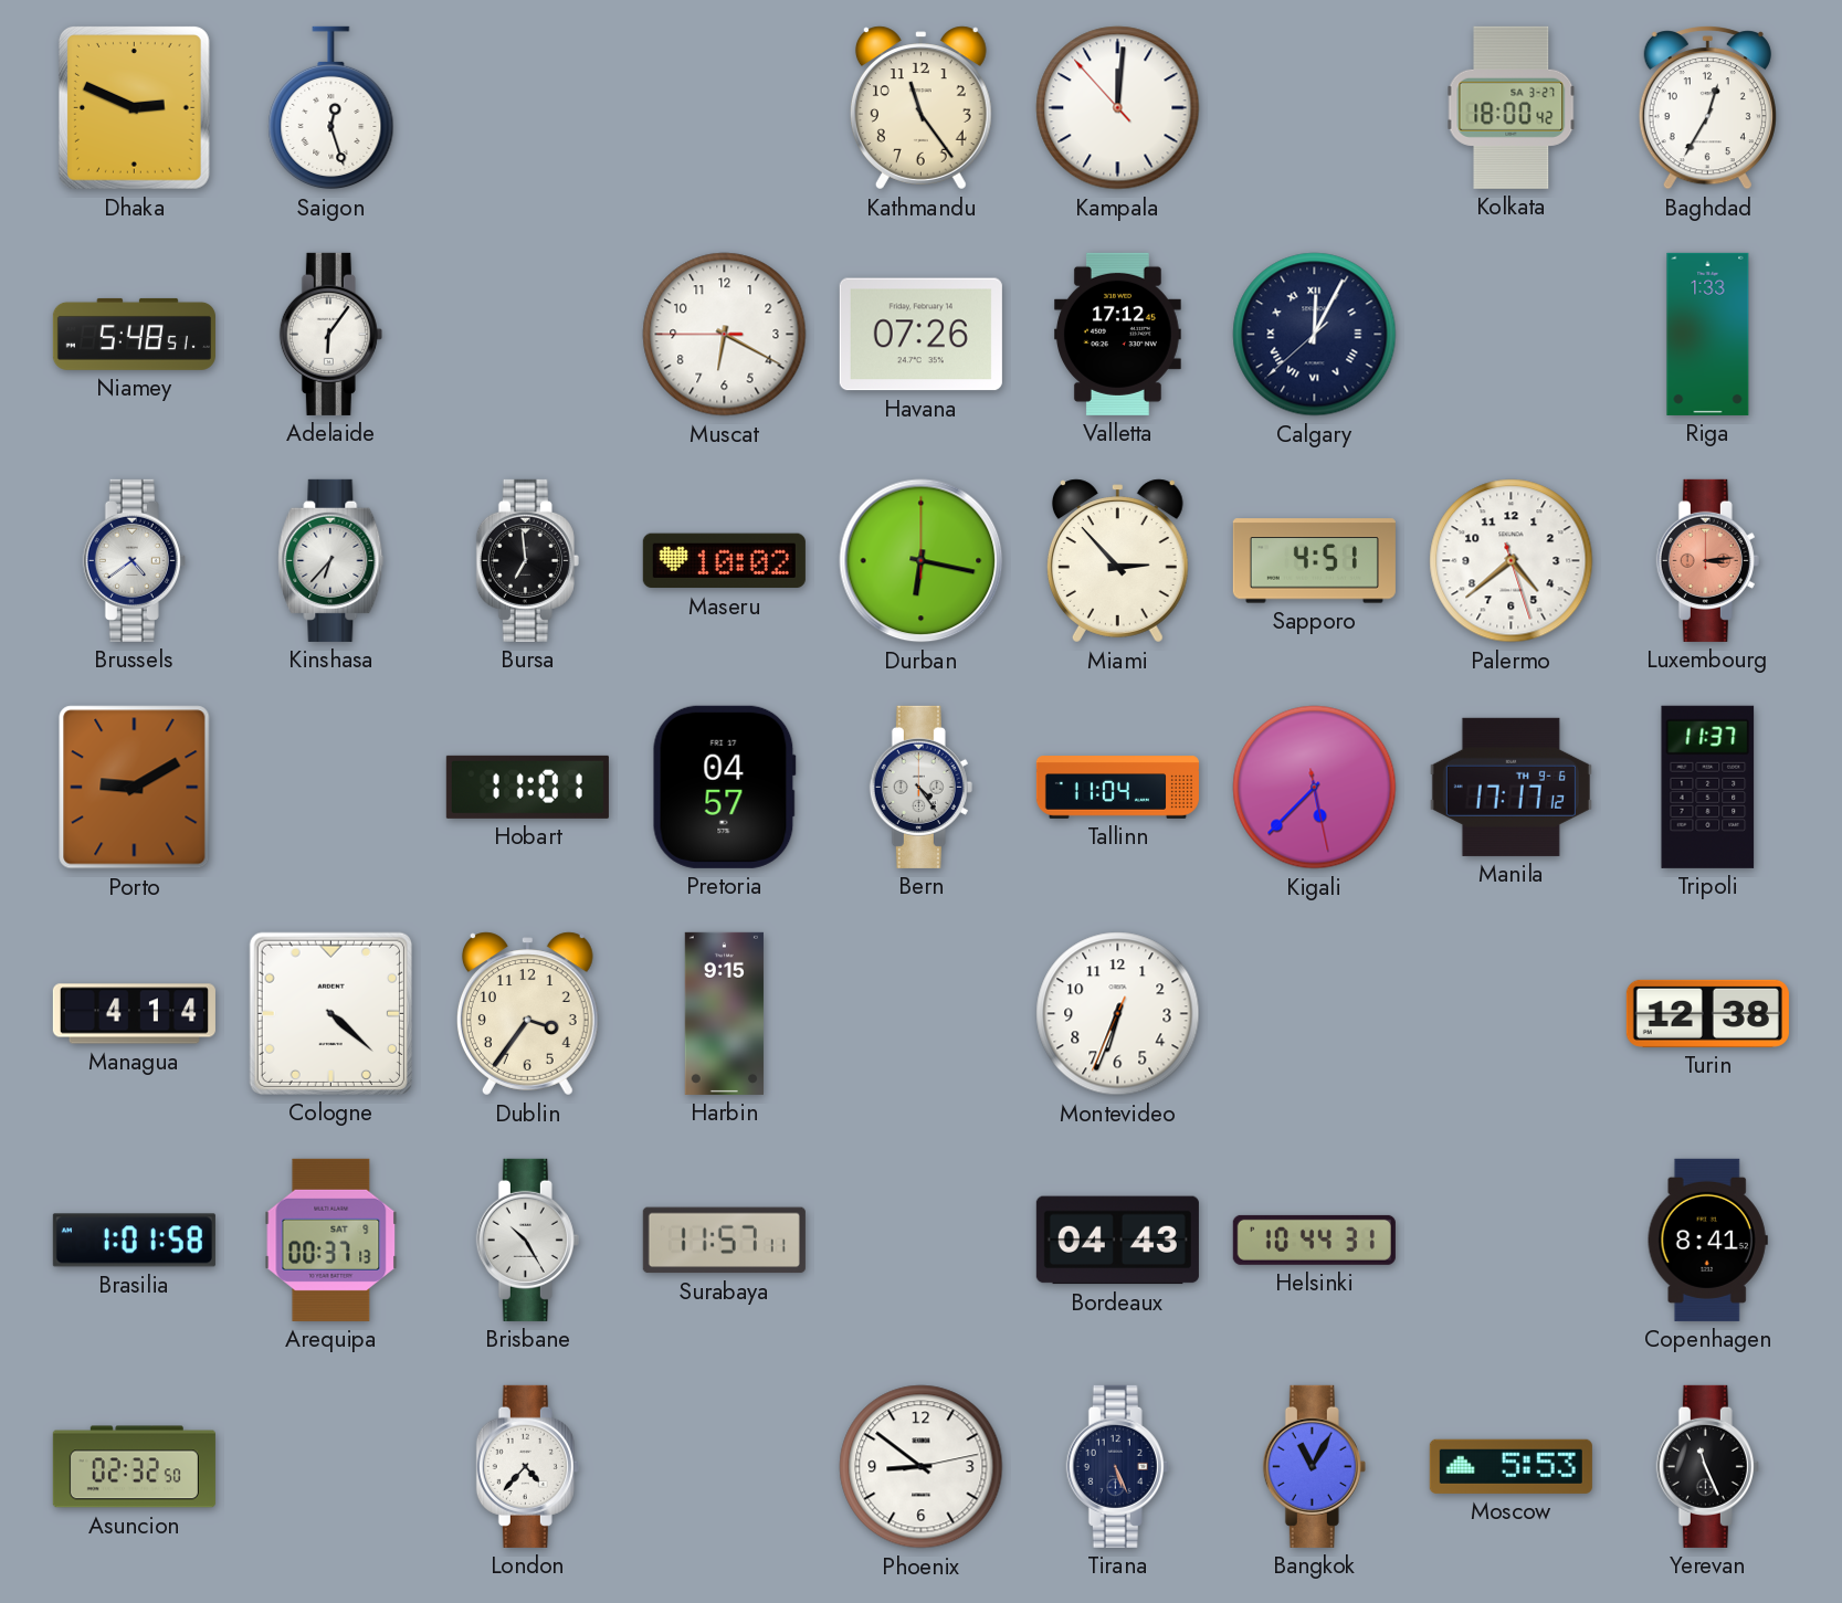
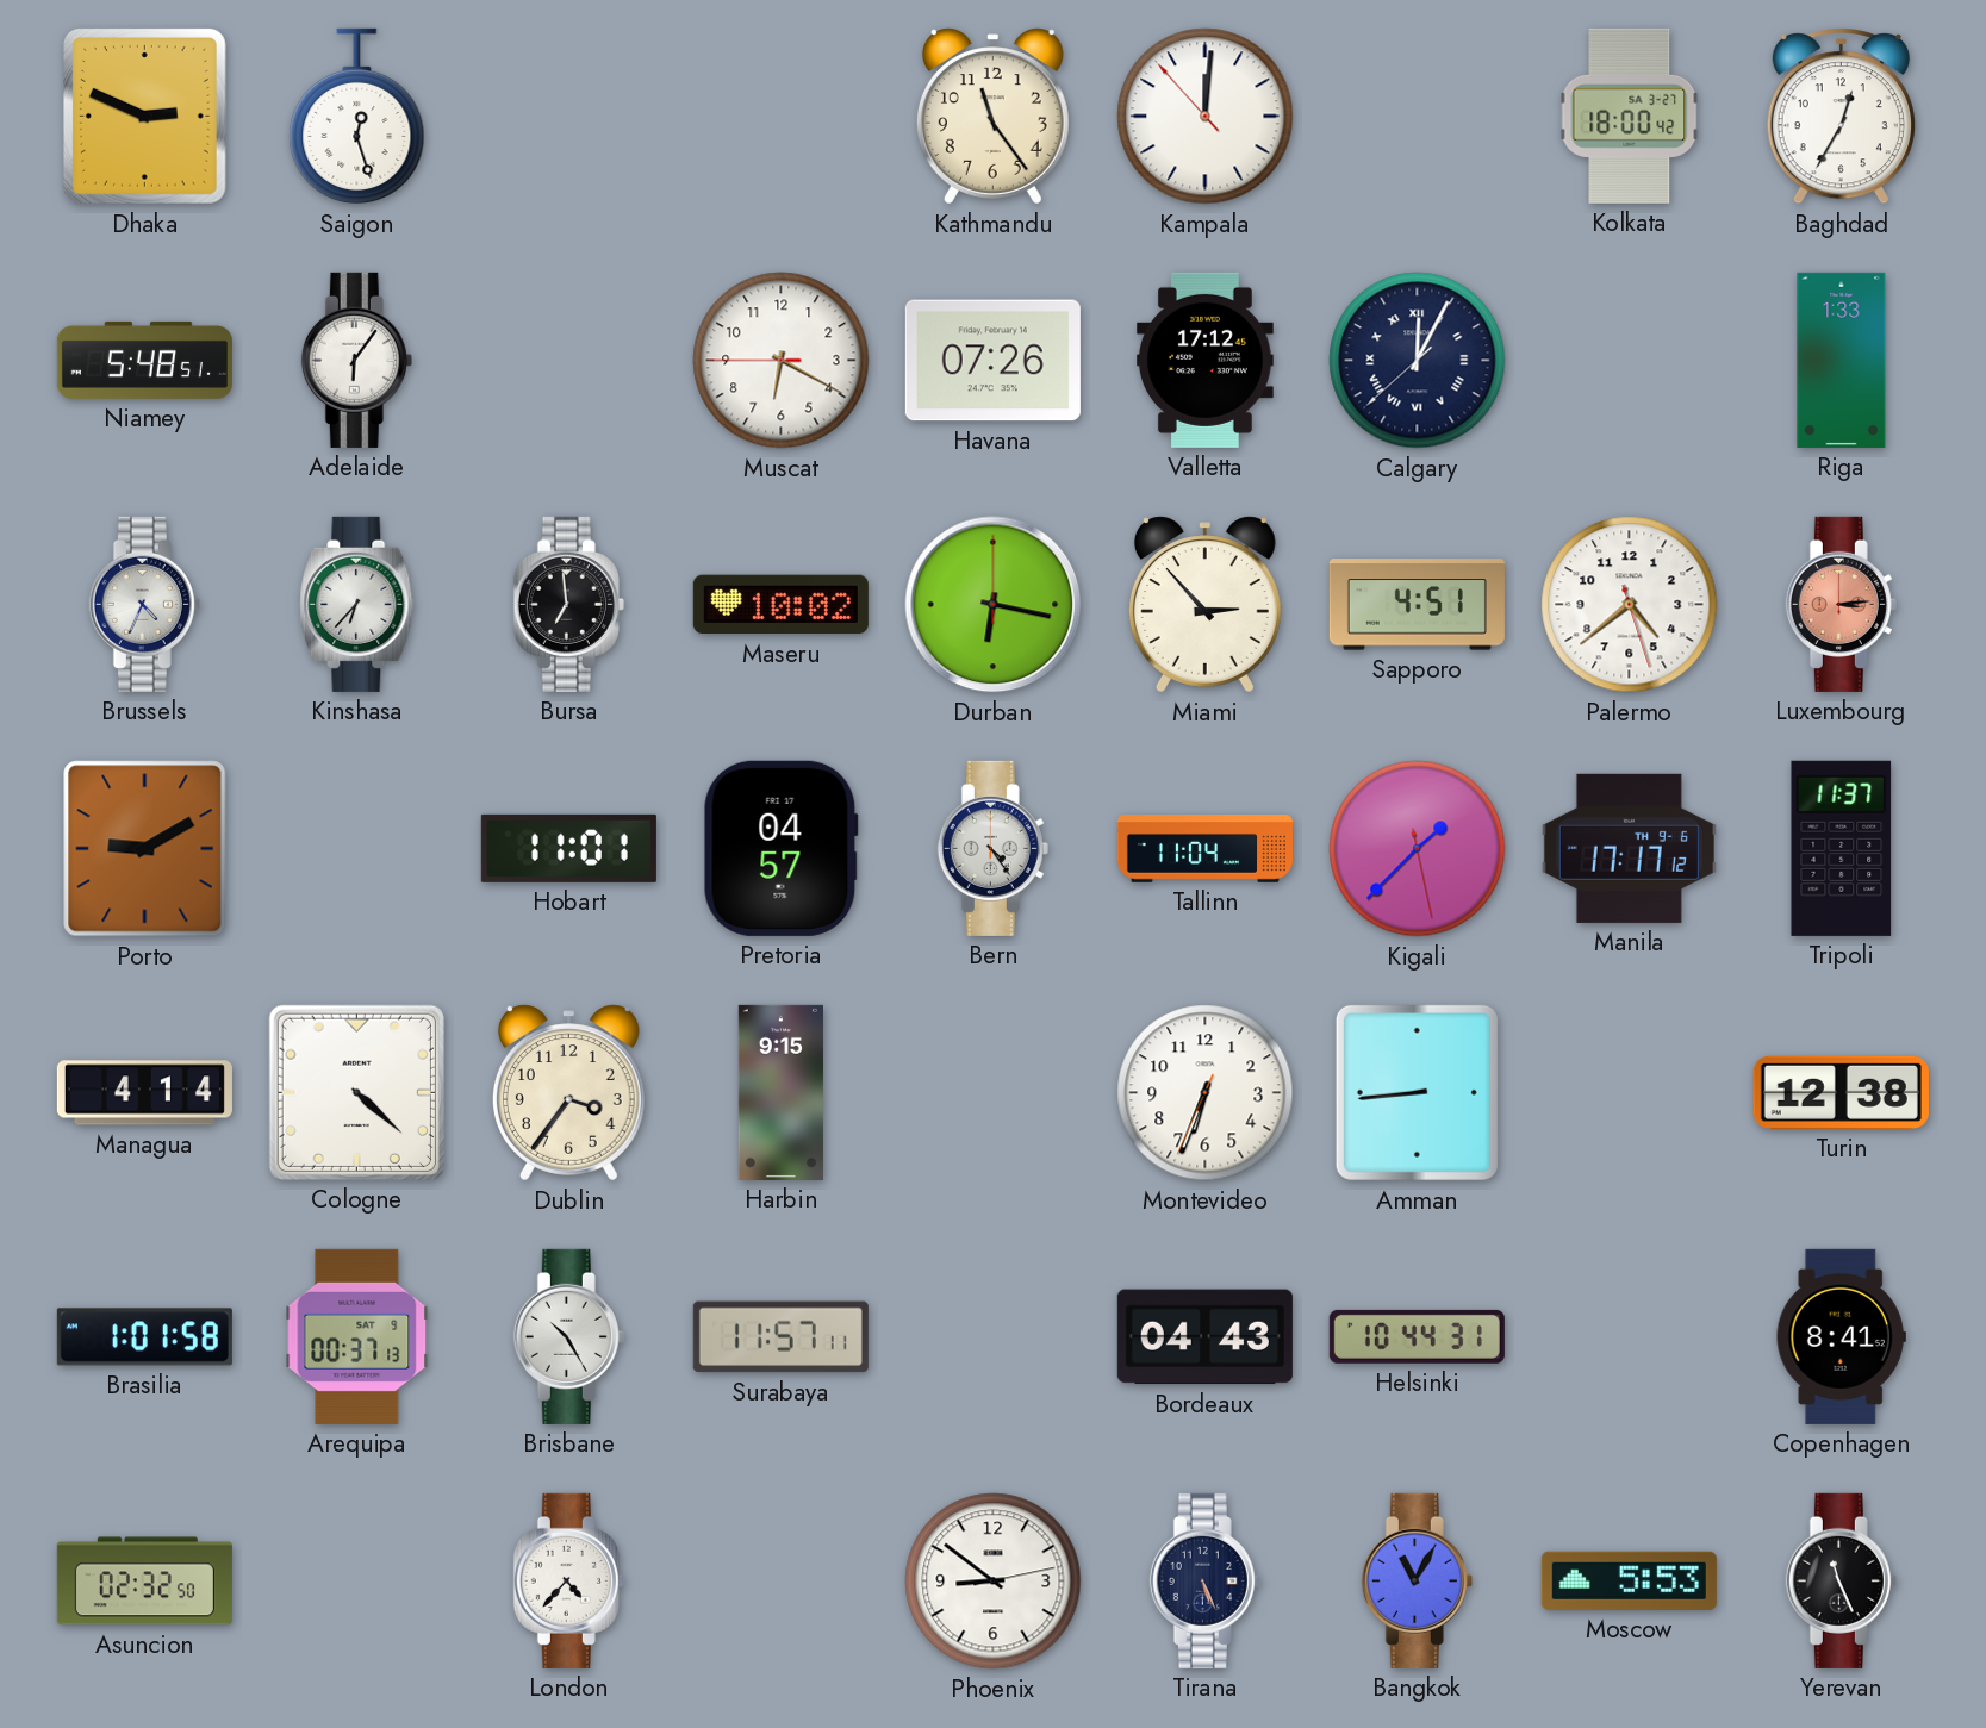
Brussels: 4:39 -> 4:34
Kigali: 5:37 -> 1:37
Amman: none -> 8:44
